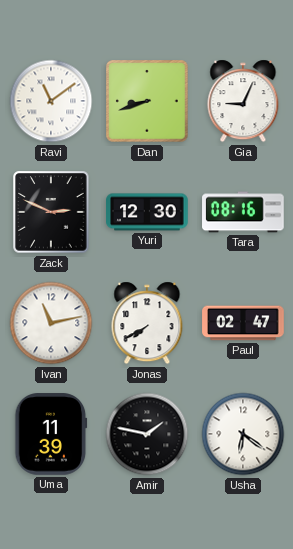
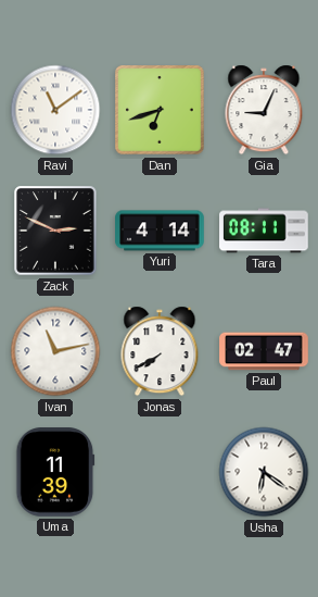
Dan: 8:42 -> 6:42
Yuri: 12:30 -> 4:14
Tara: 08:16 -> 08:11
Amir: 1:47 -> none
